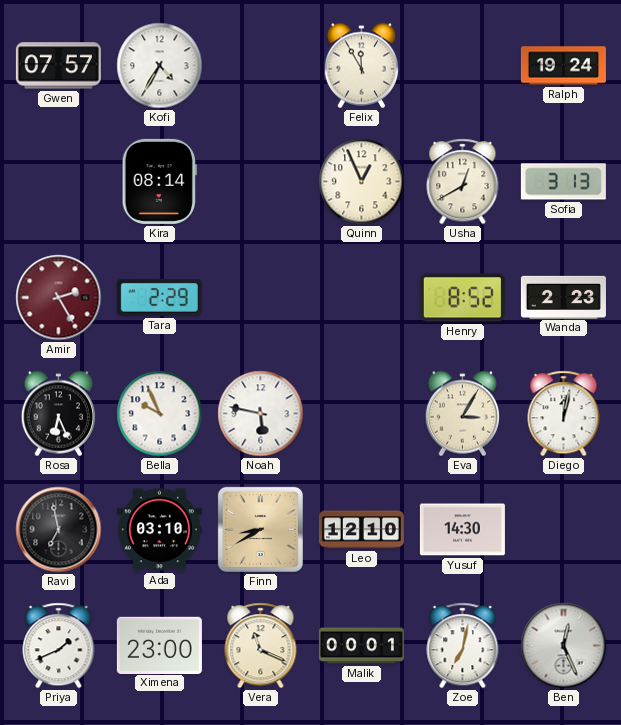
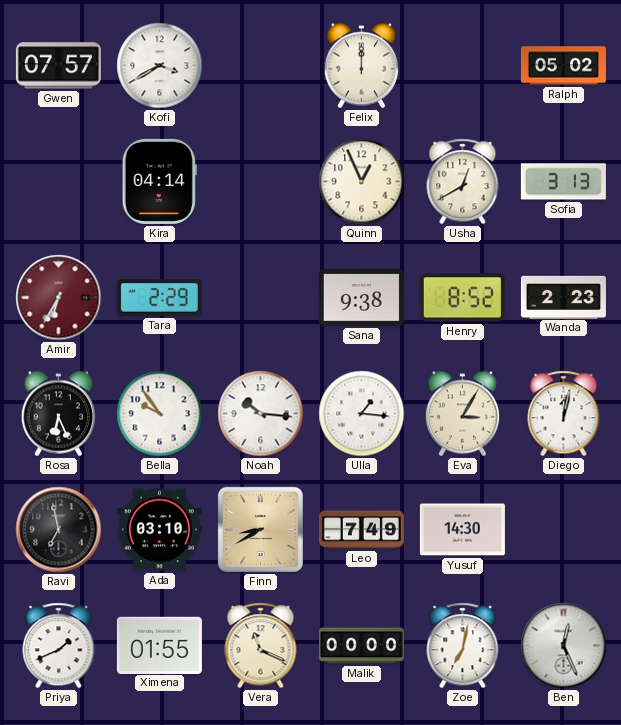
Kofi: 4:35 -> 3:40
Felix: 11:55 -> 12:00
Ralph: 19:24 -> 05:02
Kira: 08:14 -> 04:14
Amir: 2:25 -> 6:35
Sana: none -> 9:38
Bella: 9:56 -> 9:54
Noah: 5:47 -> 10:16
Ulla: none -> 1:16
Leo: 12:10 -> 7:49
Ximena: 23:00 -> 01:55
Malik: 00:01 -> 00:00
